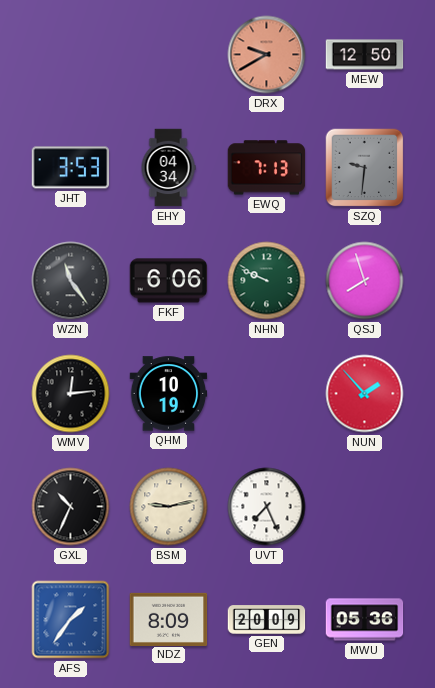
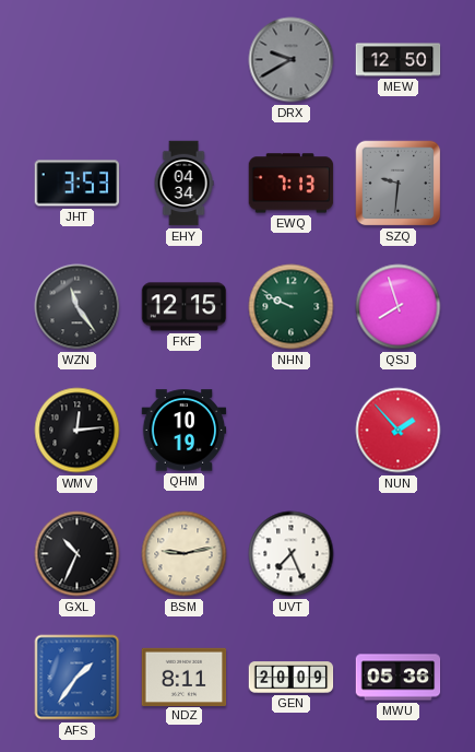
DRX dial: salmon -> grey
FKF: 6:06 -> 12:15
NDZ: 8:09 -> 8:11
